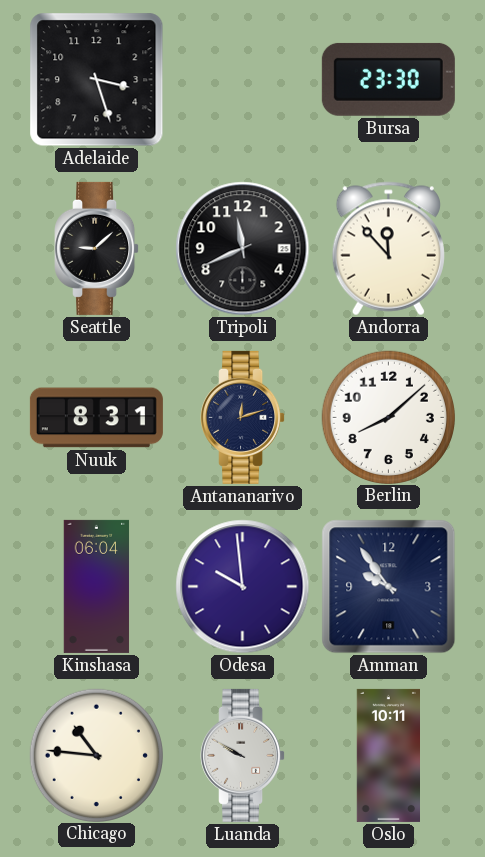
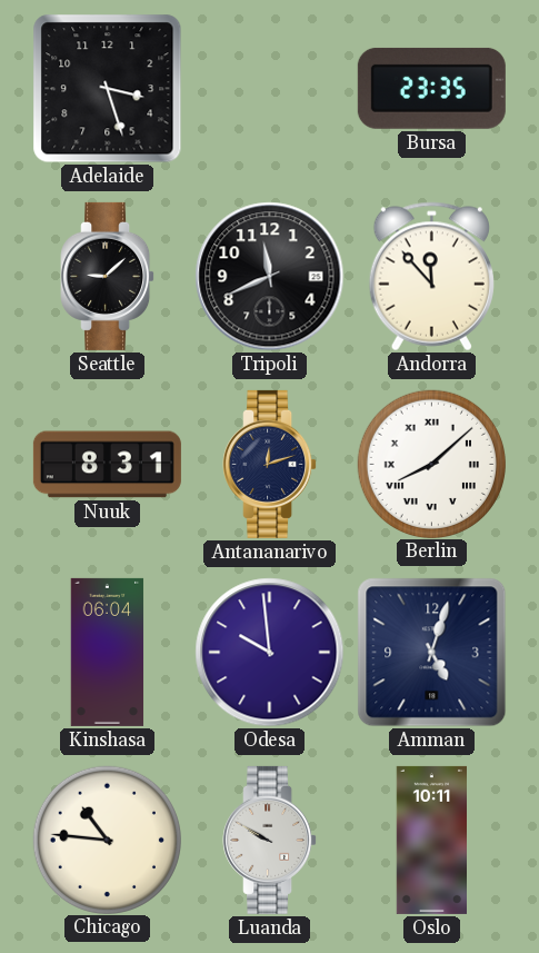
Bursa: 23:30 -> 23:35
Berlin numerals: Arabic -> Roman
Amman: 9:54 -> 5:03
